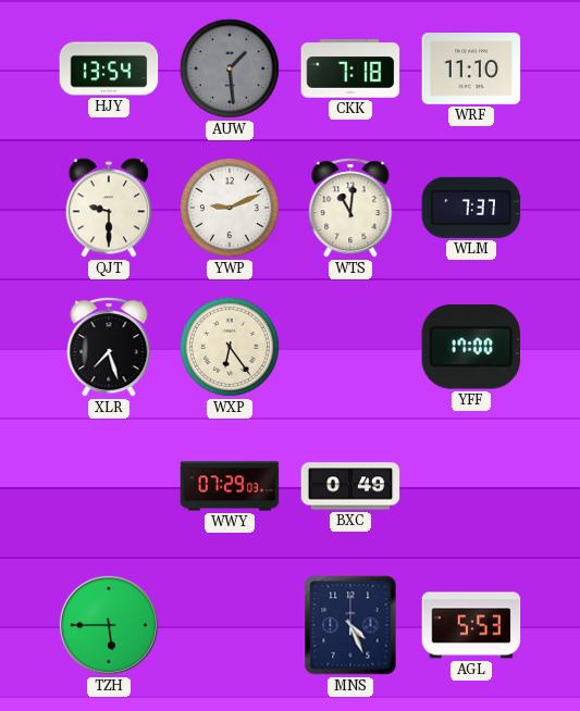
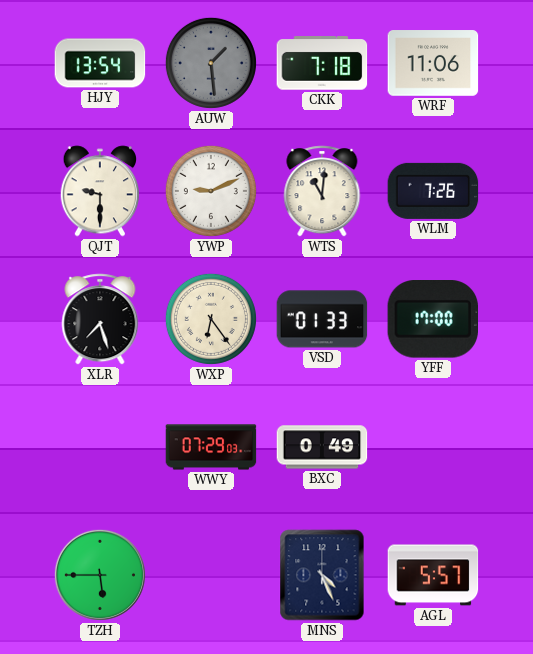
WRF: 11:10 -> 11:06
WLM: 7:37 -> 7:26
VSD: none -> 01:33
AGL: 5:53 -> 5:57
